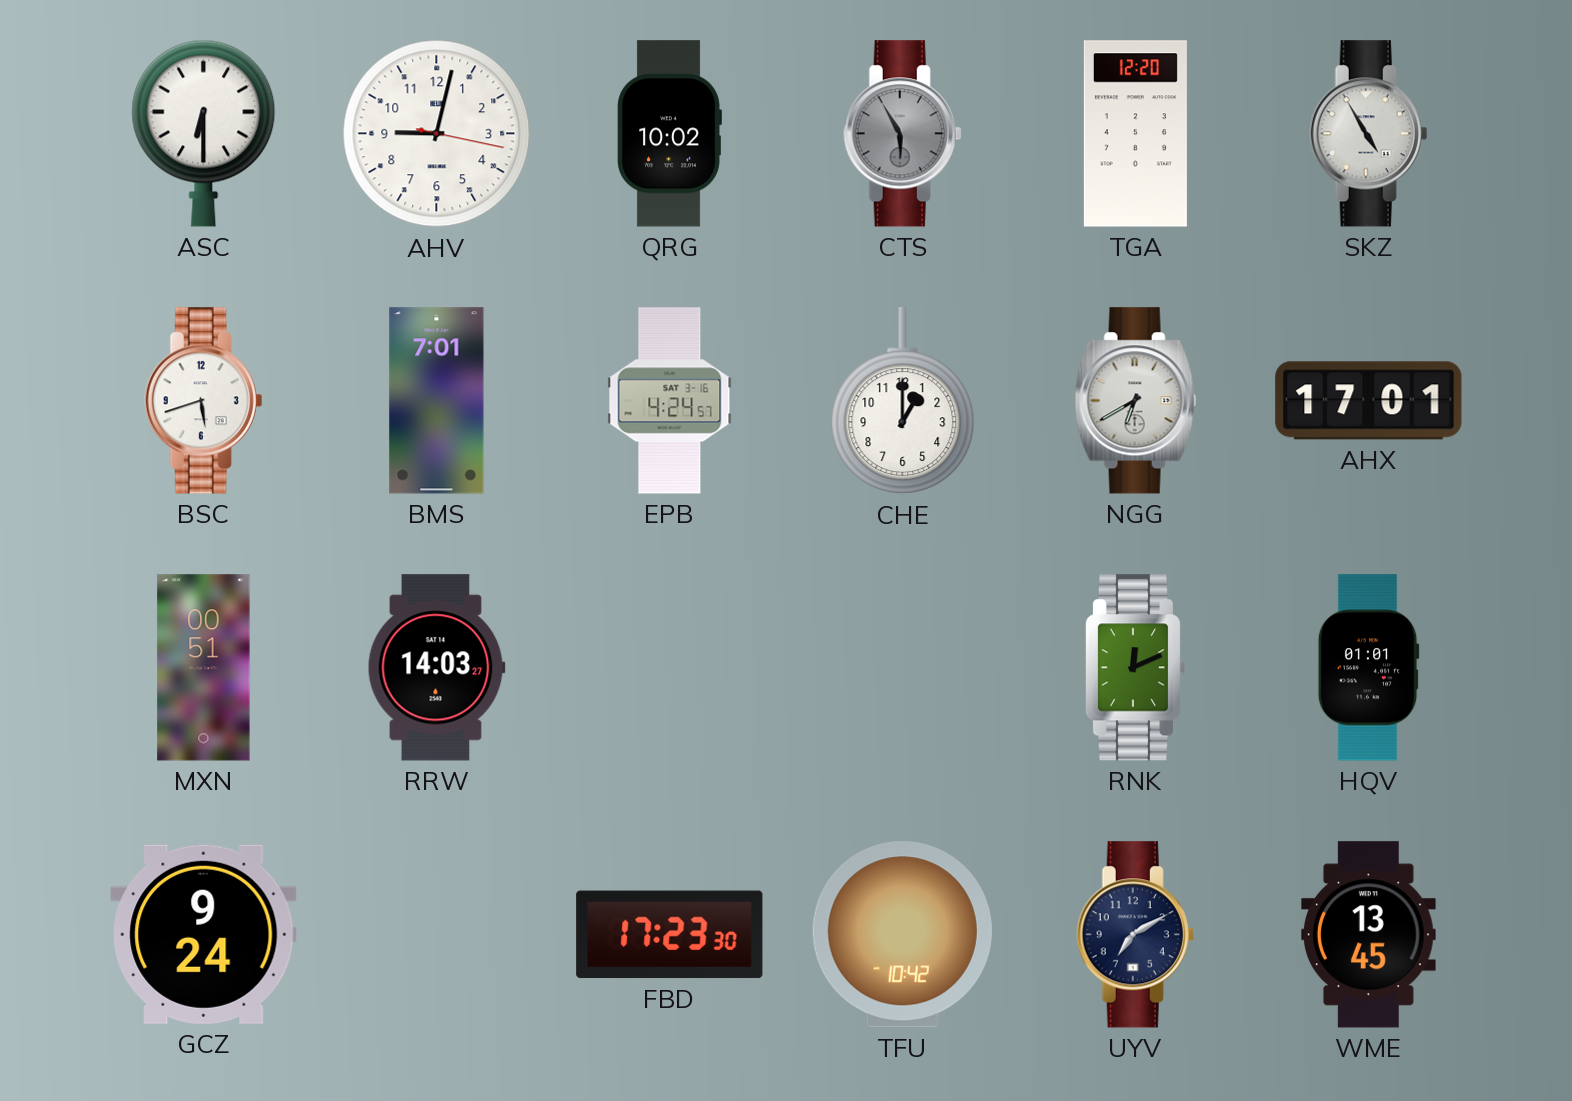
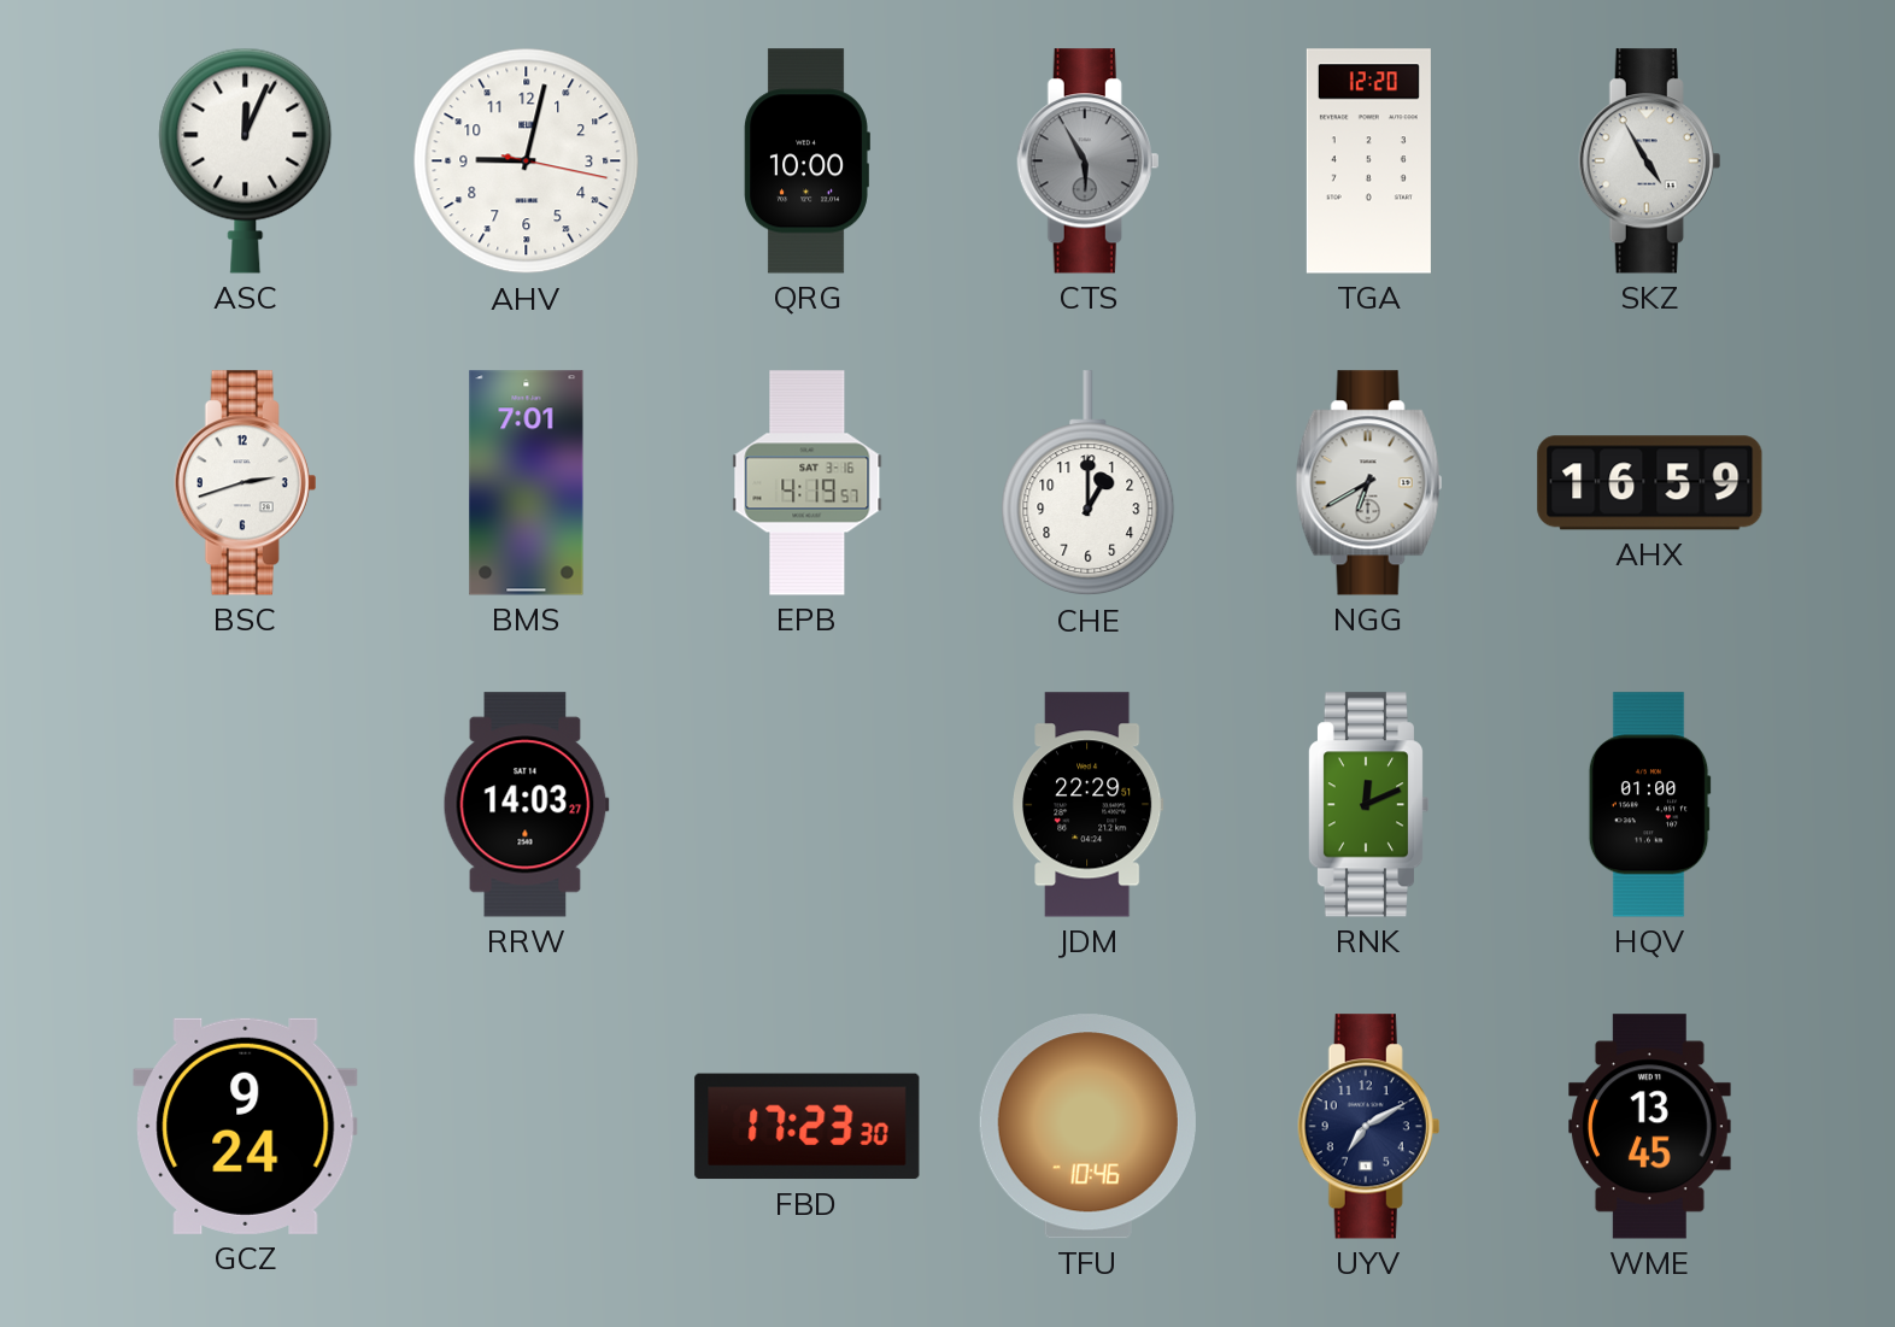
ASC: 6:30 -> 12:04
QRG: 10:02 -> 10:00
BSC: 5:42 -> 2:42
EPB: 4:24 -> 4:19
AHX: 17:01 -> 16:59
MXN: 00:51 -> none
JDM: none -> 22:29
HQV: 01:01 -> 01:00
TFU: 10:42 -> 10:46
